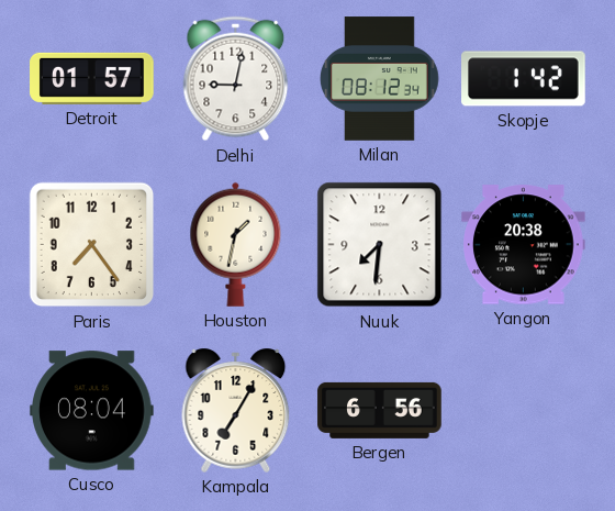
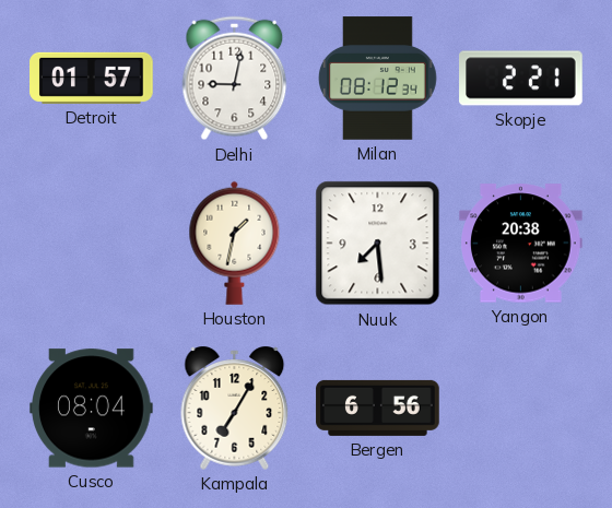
Skopje: 1:42 -> 2:21
Paris: 7:24 -> none
Nuuk: 7:31 -> 7:29
